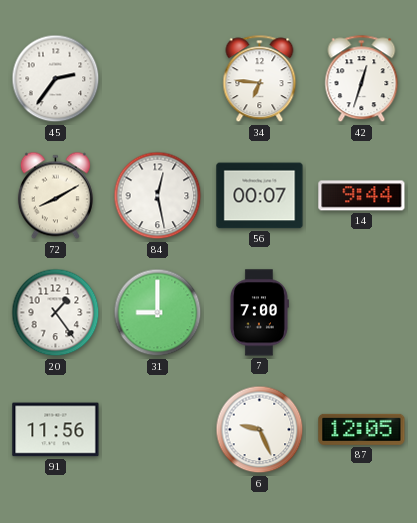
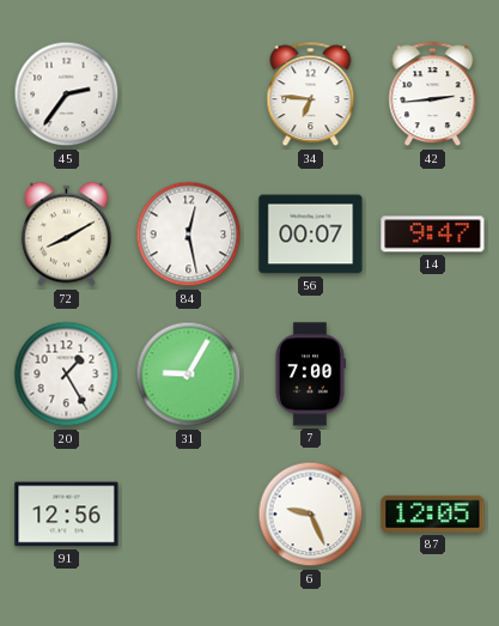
42: 12:33 -> 2:44
14: 9:44 -> 9:47
20: 1:24 -> 1:25
31: 9:00 -> 9:05
91: 11:56 -> 12:56
